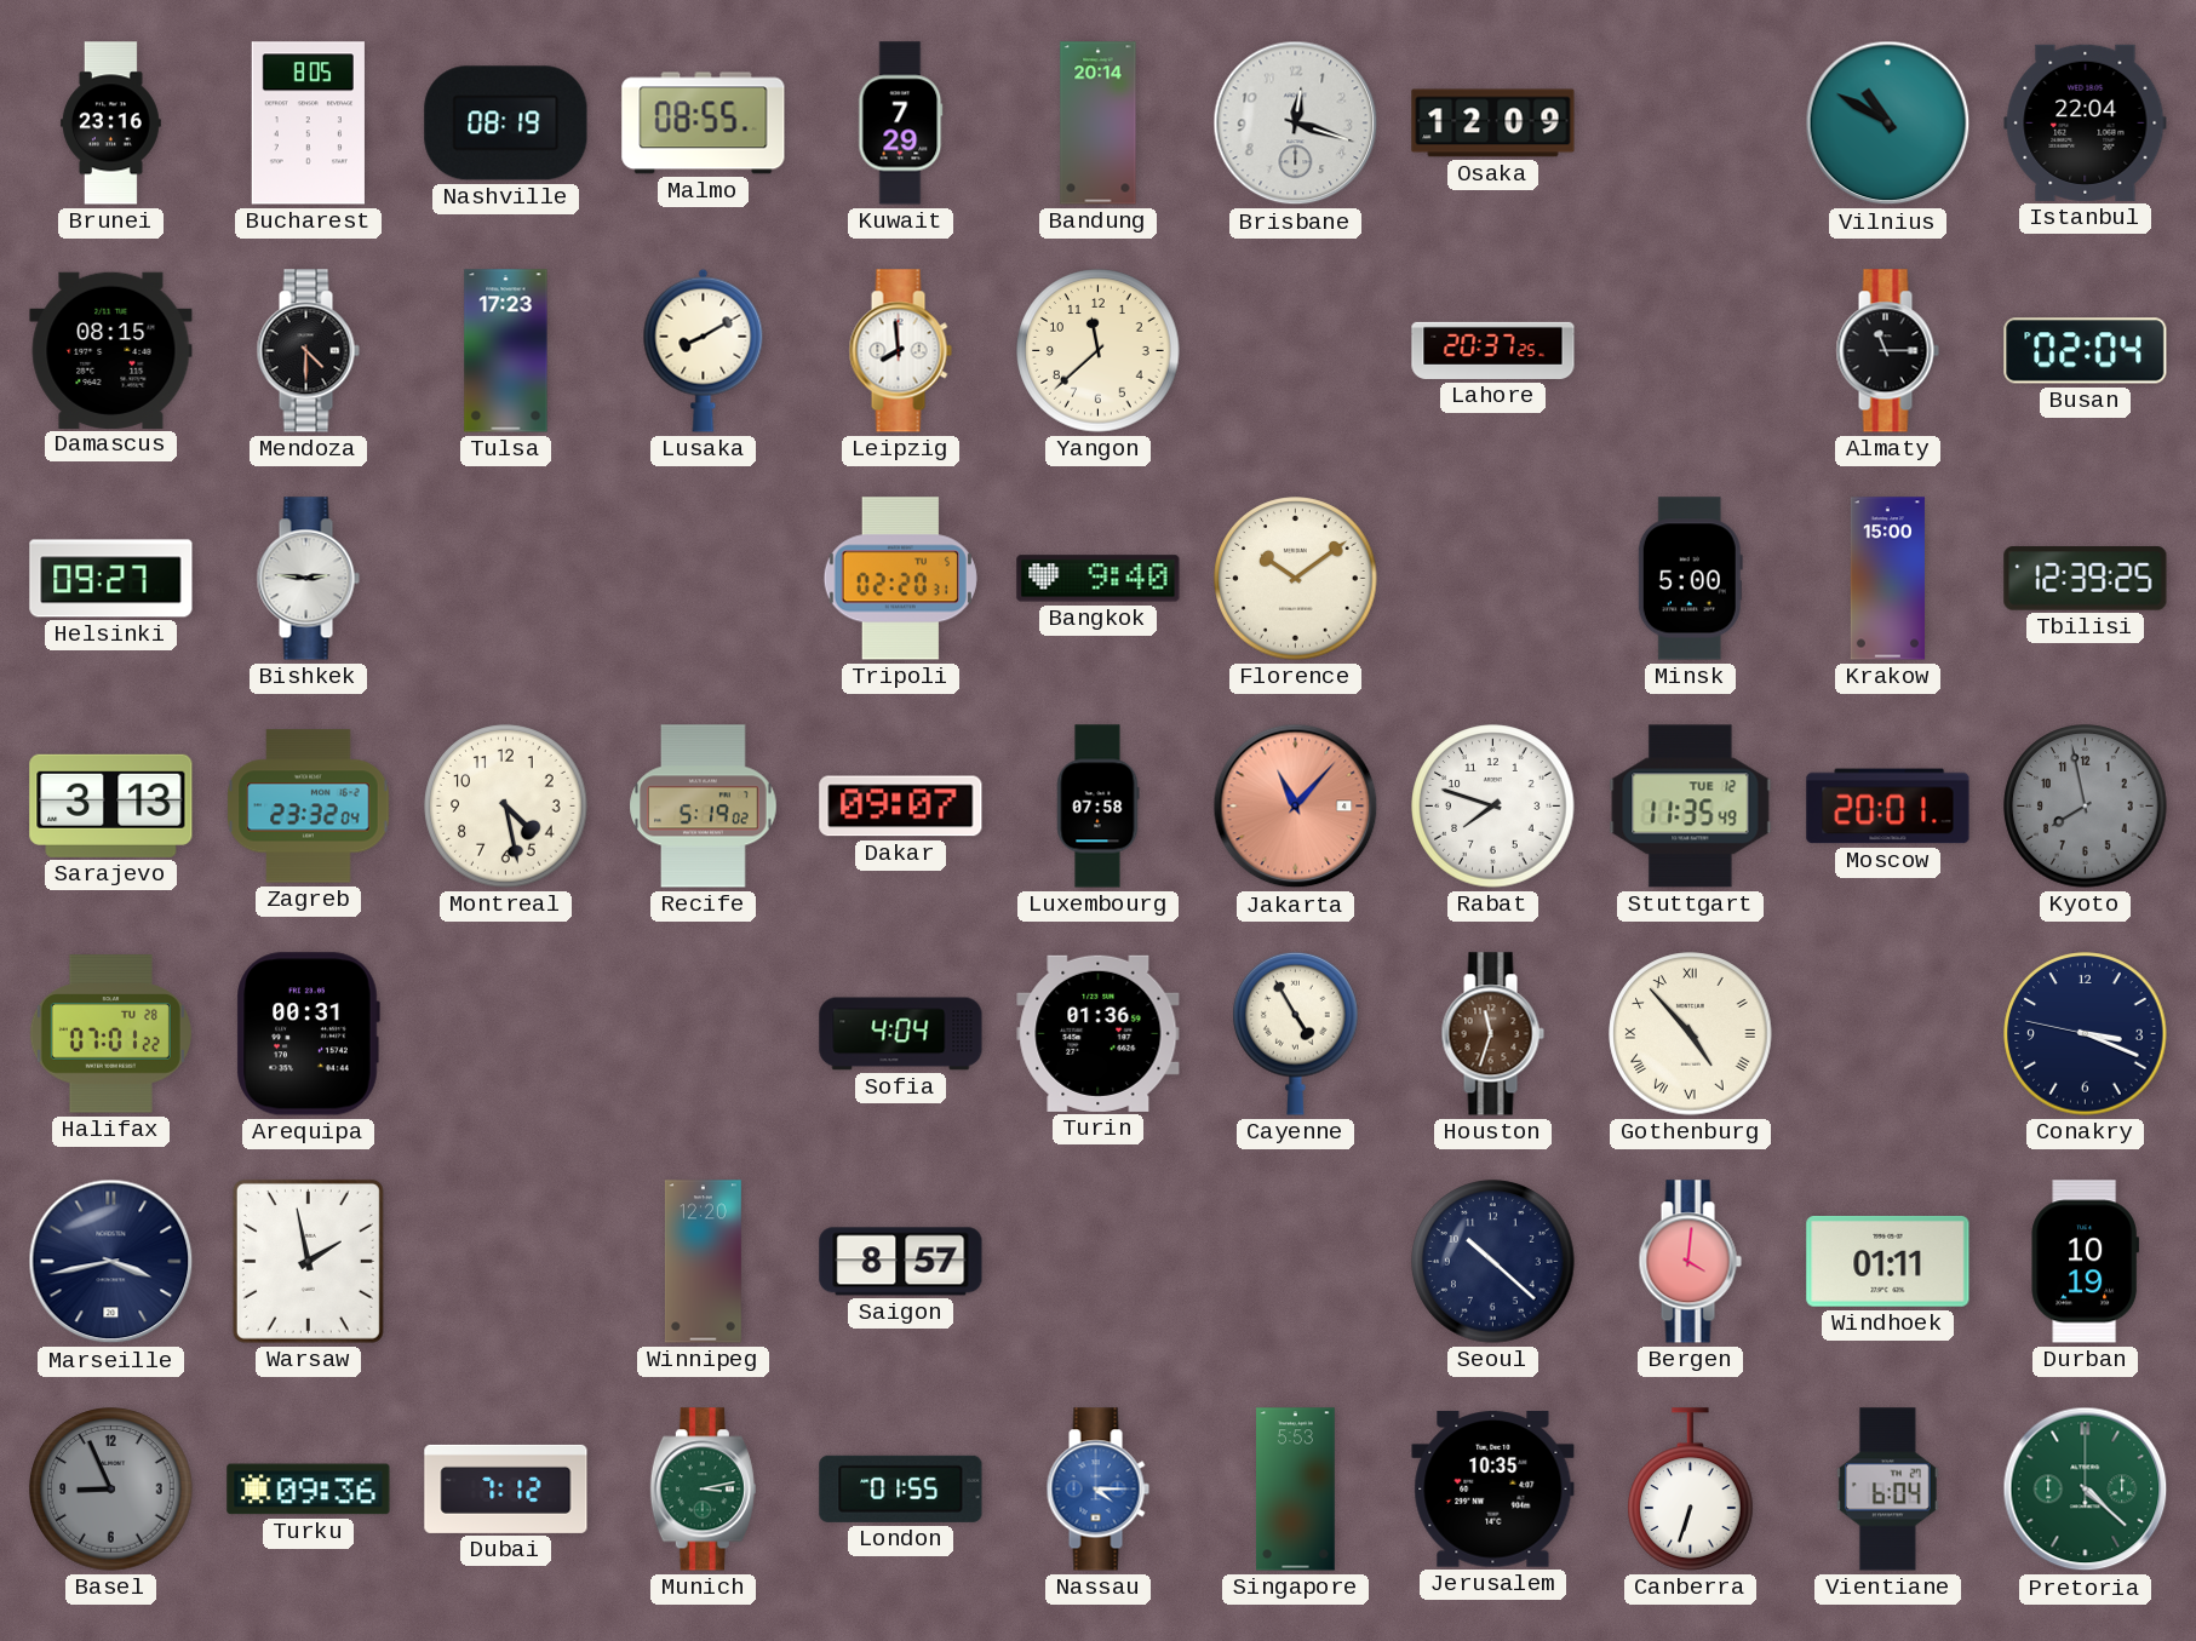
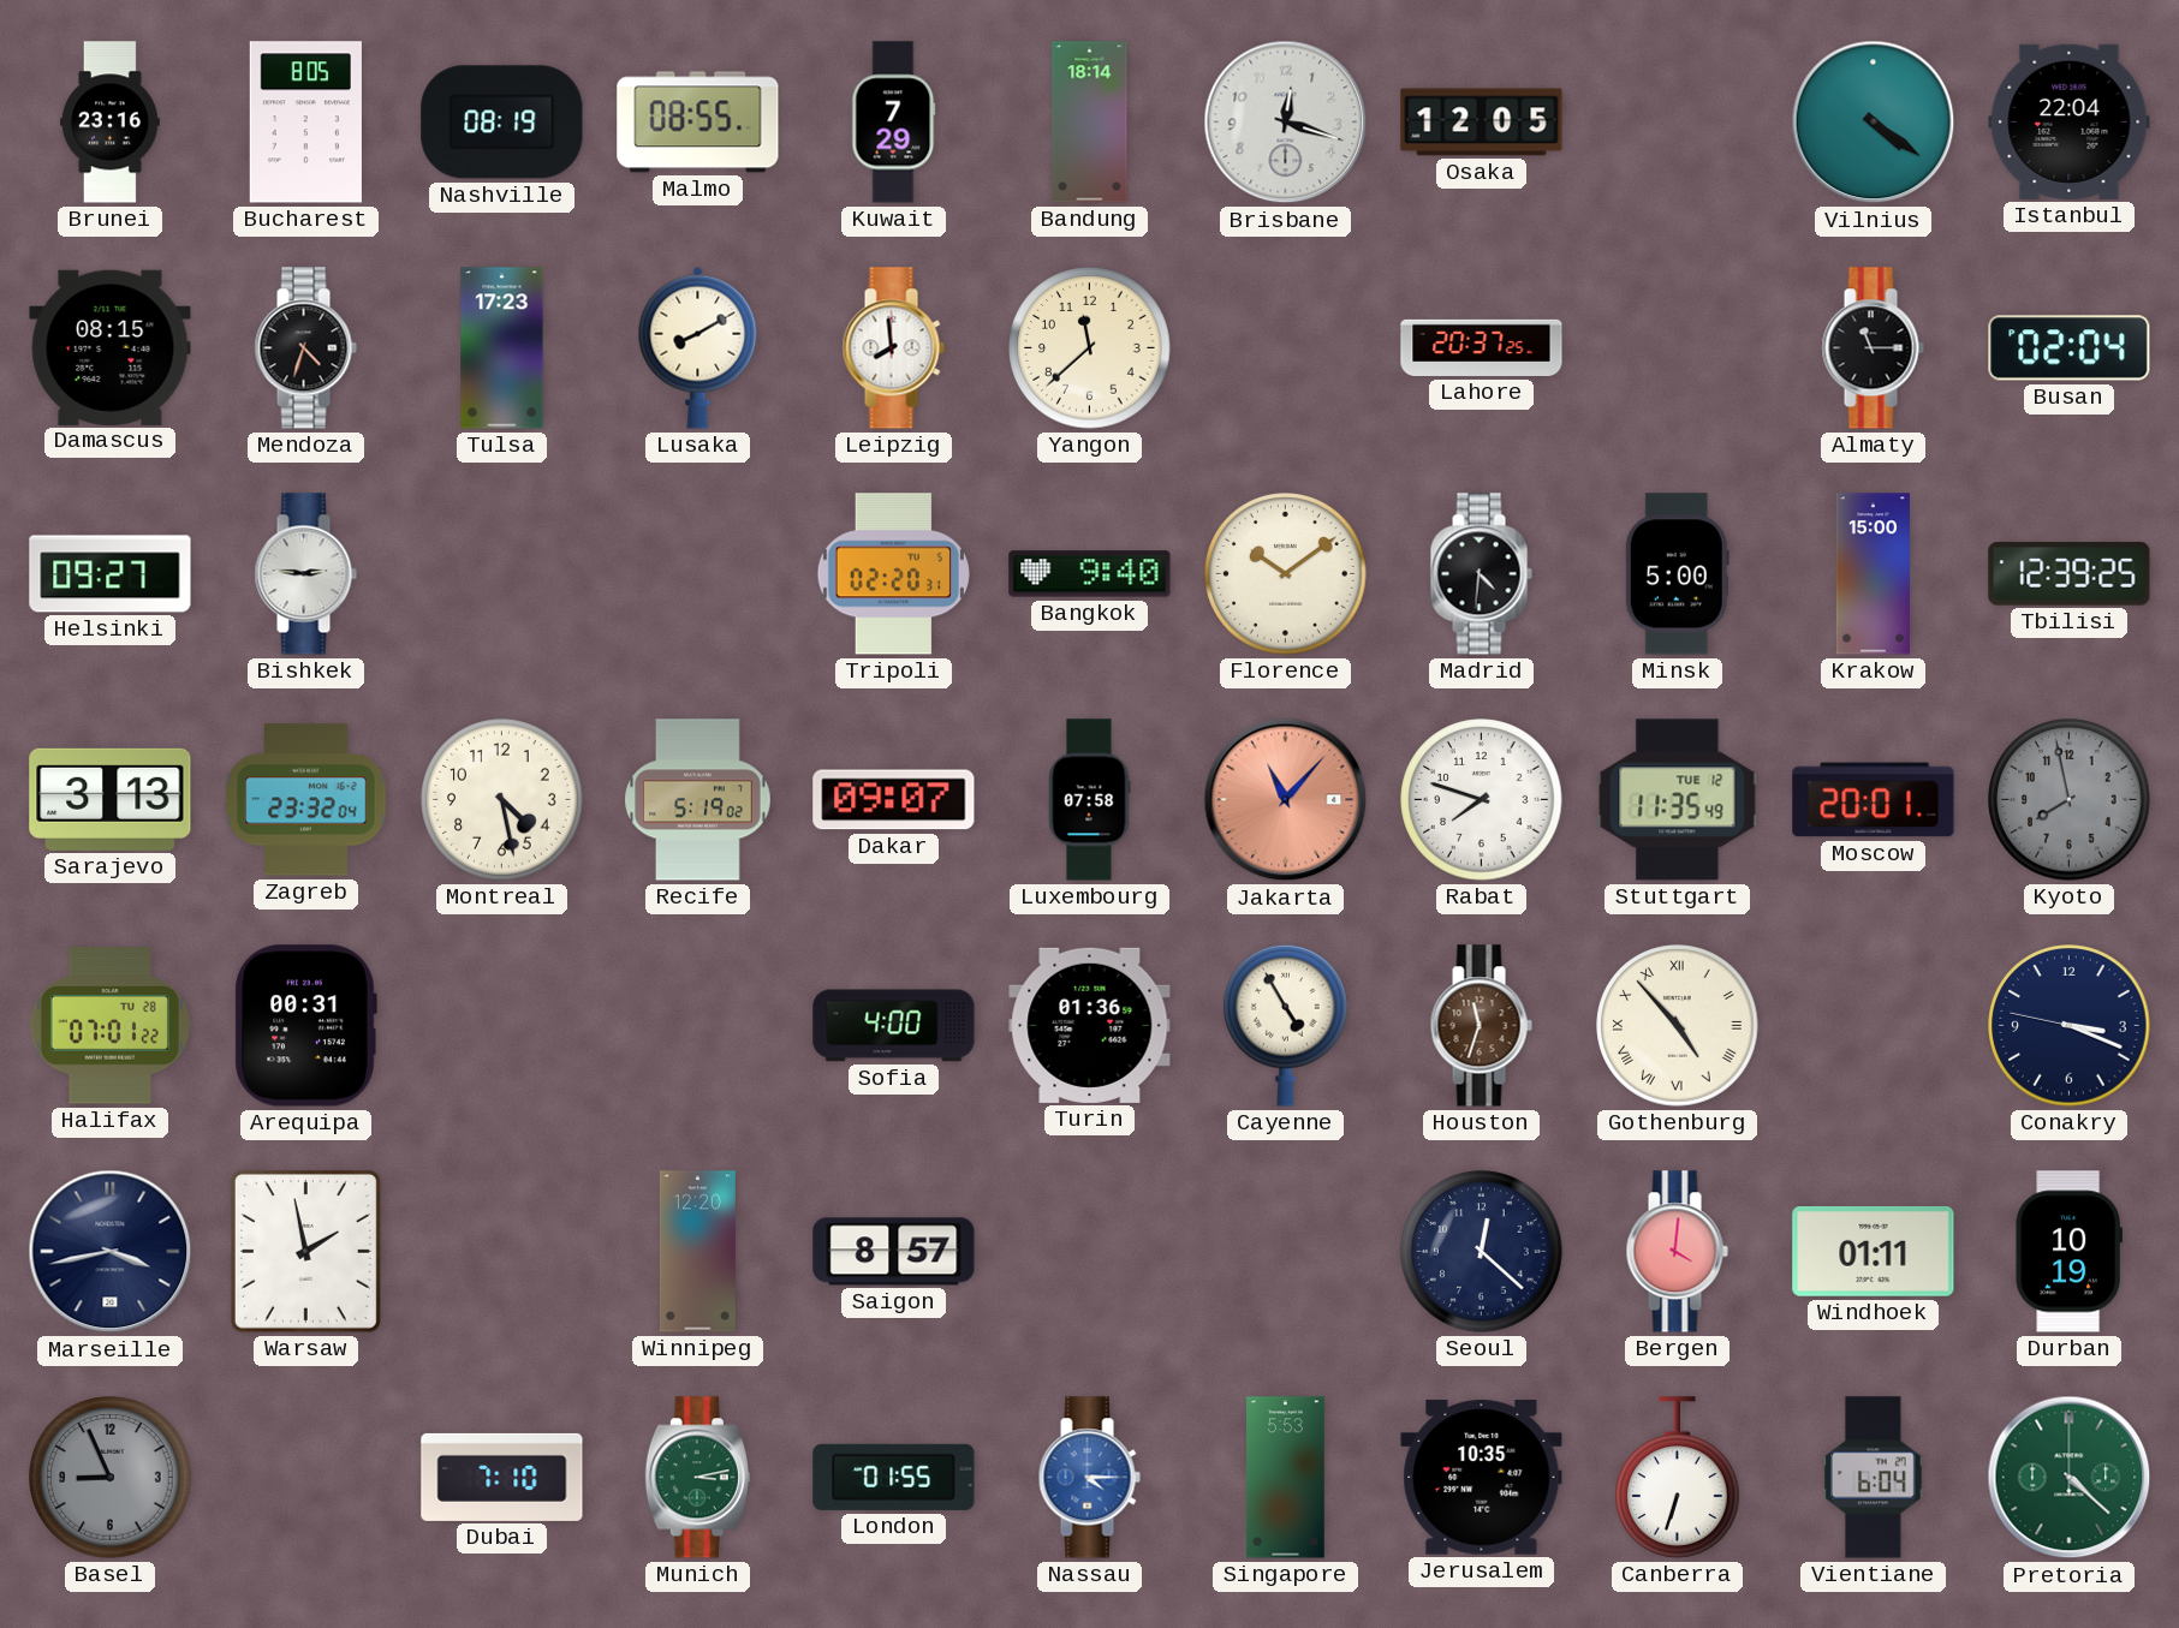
Bandung: 20:14 -> 18:14
Osaka: 12:09 -> 12:05
Vilnius: 10:50 -> 4:21
Mendoza: 4:30 -> 4:33
Madrid: none -> 4:31
Sofia: 4:04 -> 4:00
Seoul: 10:22 -> 12:22
Turku: 09:36 -> none
Dubai: 7:12 -> 7:10
